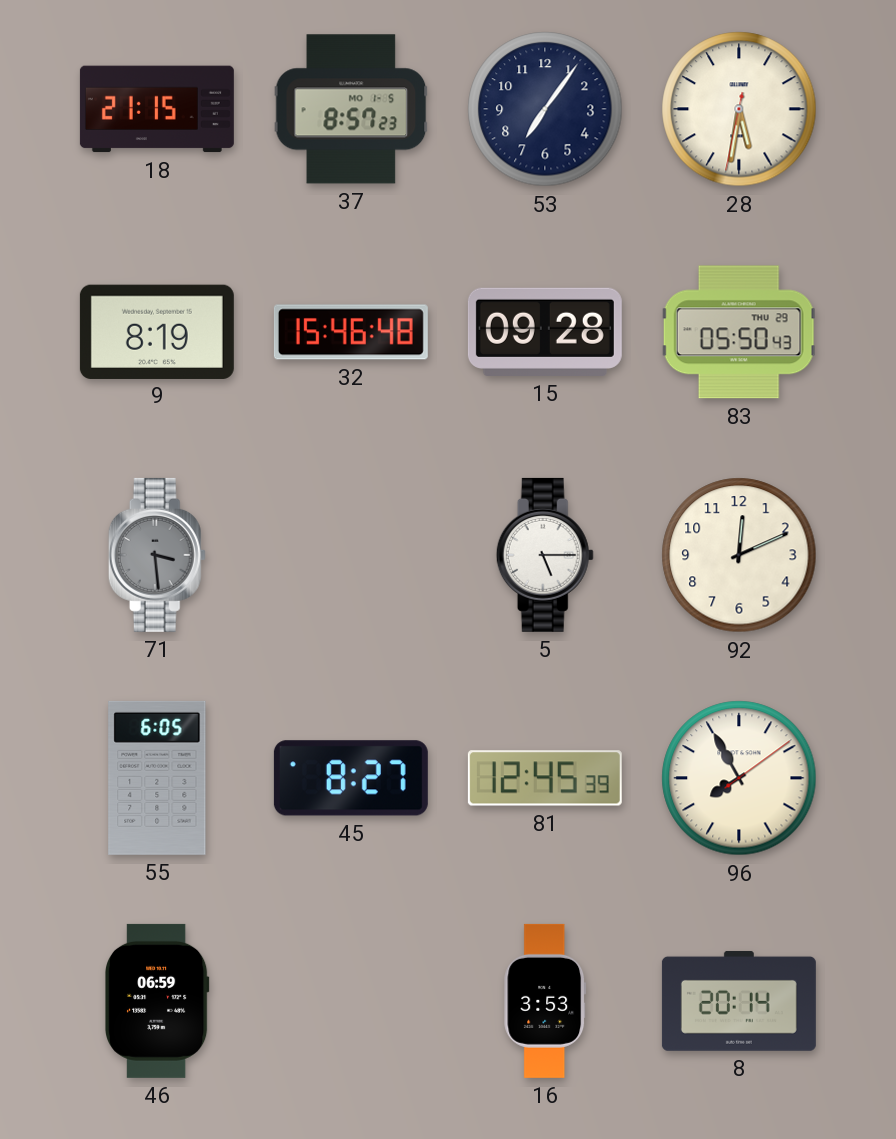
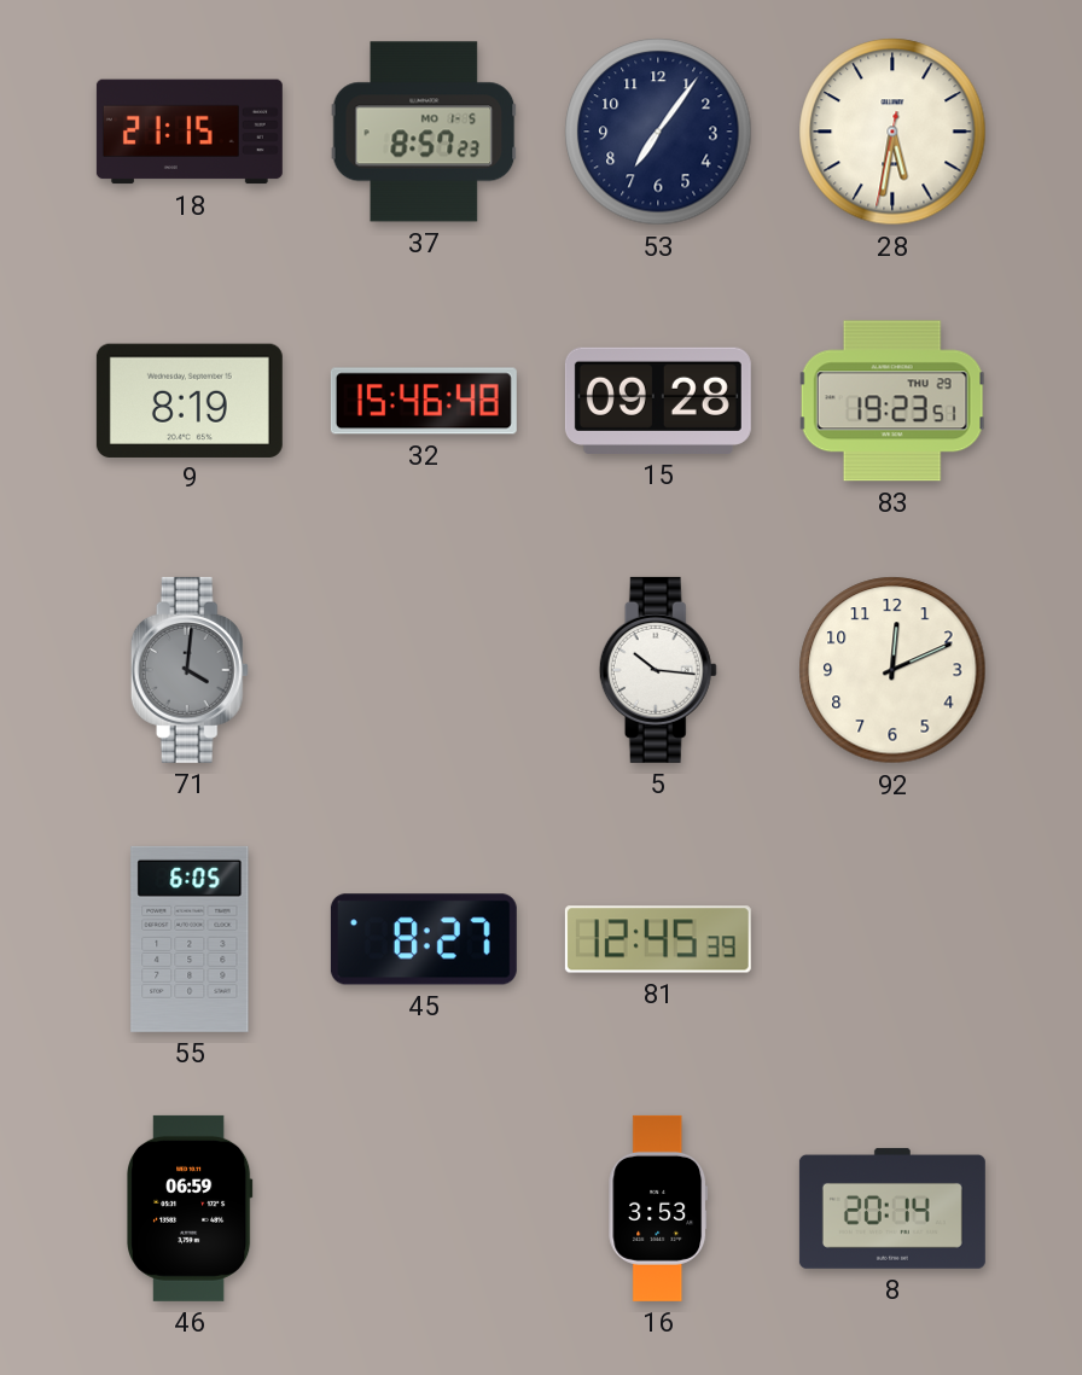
83: 05:50 -> 19:23
71: 3:29 -> 4:01
5: 5:15 -> 10:16
96: 7:55 -> none
